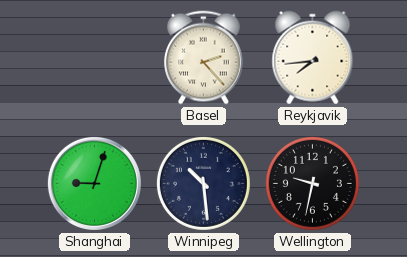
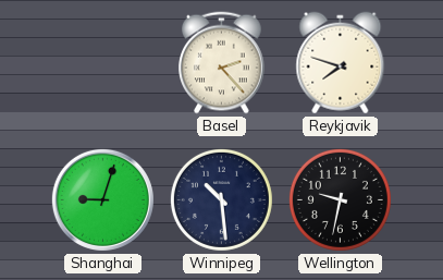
Reykjavik: 7:44 -> 7:48
